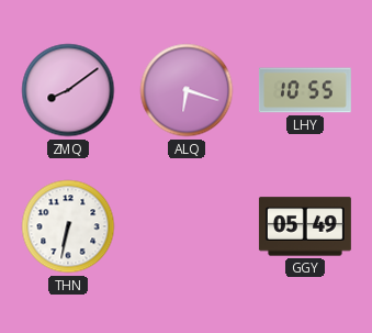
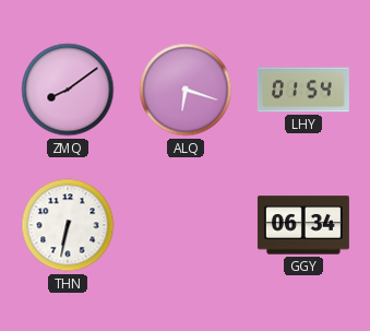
LHY: 10:55 -> 01:54
GGY: 05:49 -> 06:34
